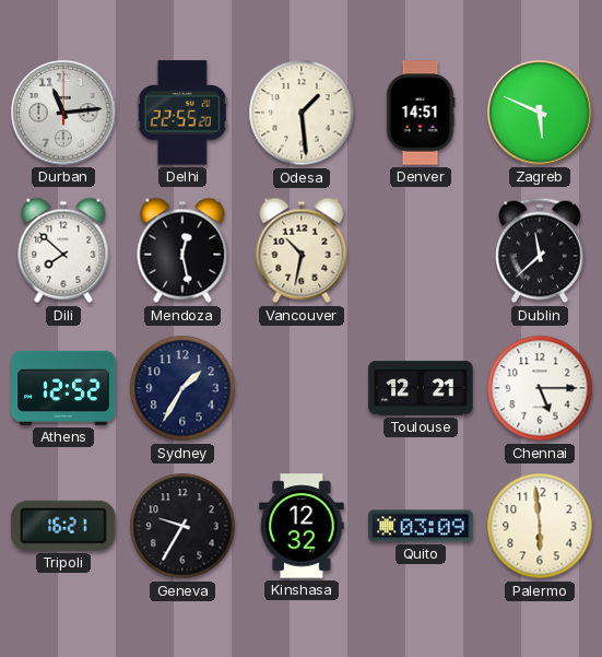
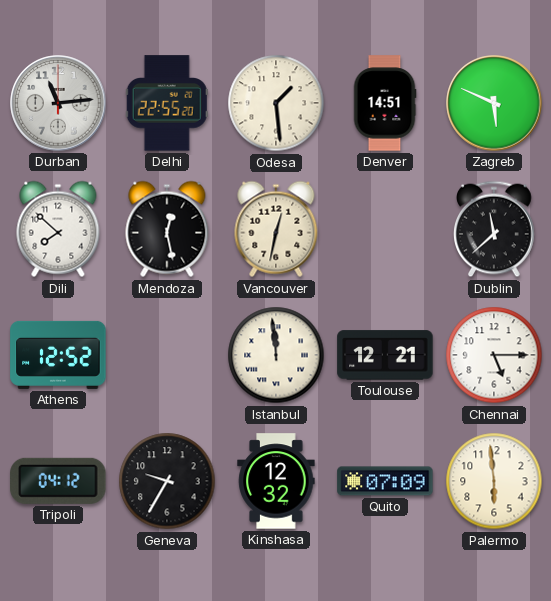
Vancouver: 10:32 -> 12:32
Sydney: 1:35 -> none
Istanbul: none -> 11:59
Tripoli: 16:21 -> 04:12
Quito: 03:09 -> 07:09
